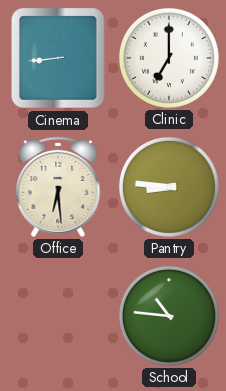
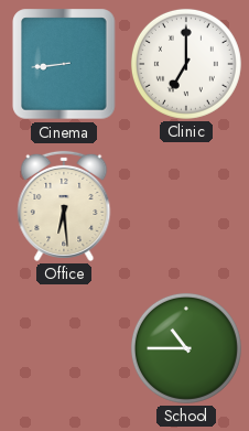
Pantry: 8:46 -> none
School: 10:46 -> 10:45
